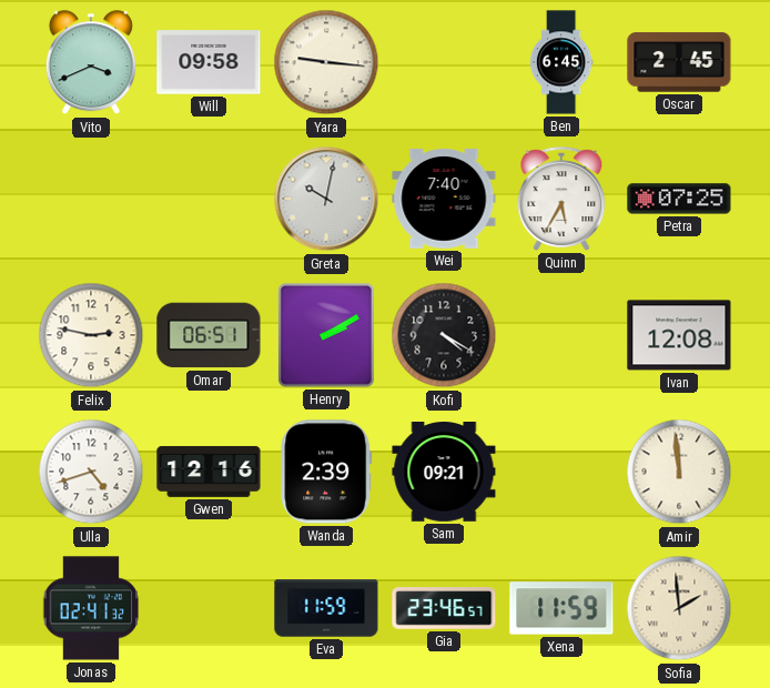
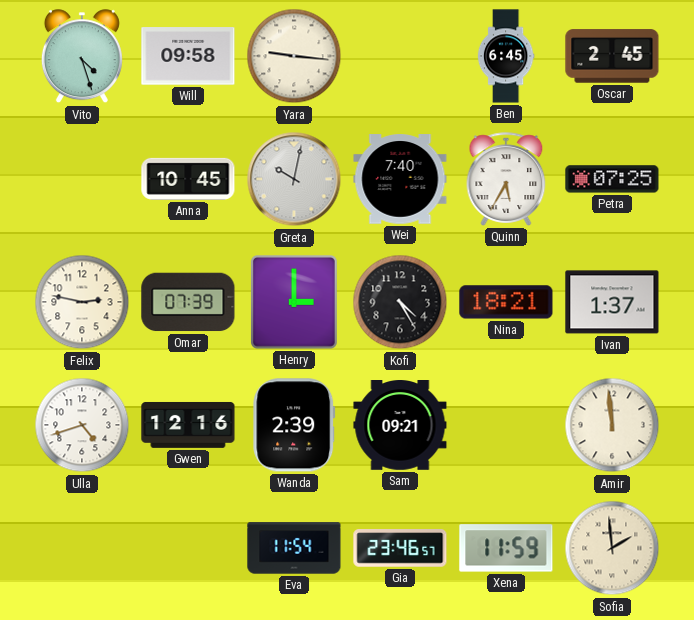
Vito: 3:41 -> 4:27
Anna: none -> 10:45
Omar: 06:51 -> 07:39
Henry: 2:10 -> 3:00
Kofi: 4:20 -> 4:25
Nina: none -> 18:21
Ivan: 12:08 -> 1:37
Jonas: 02:41 -> none
Eva: 11:59 -> 11:54
